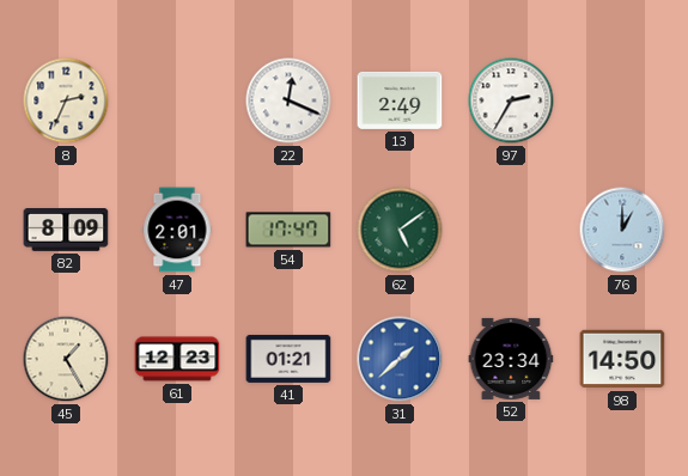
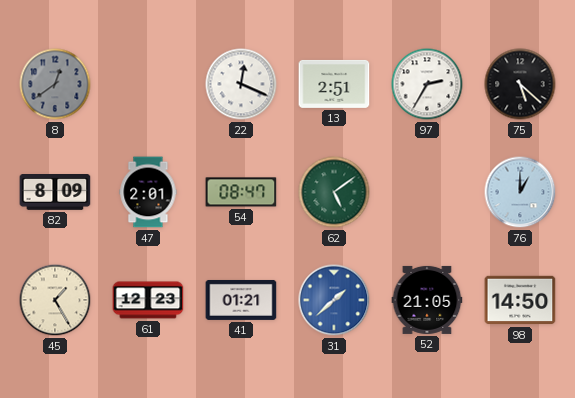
8: 2:34 -> 12:39
8 dial: cream -> grey
13: 2:49 -> 2:51
75: none -> 5:22
54: 17:47 -> 08:47
52: 23:34 -> 21:05
